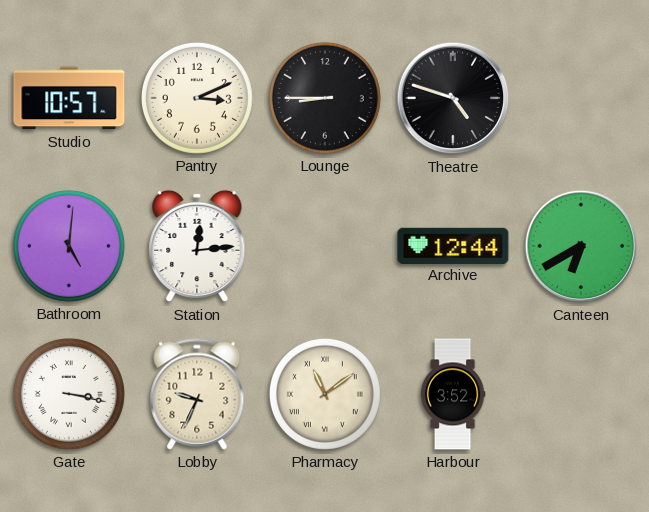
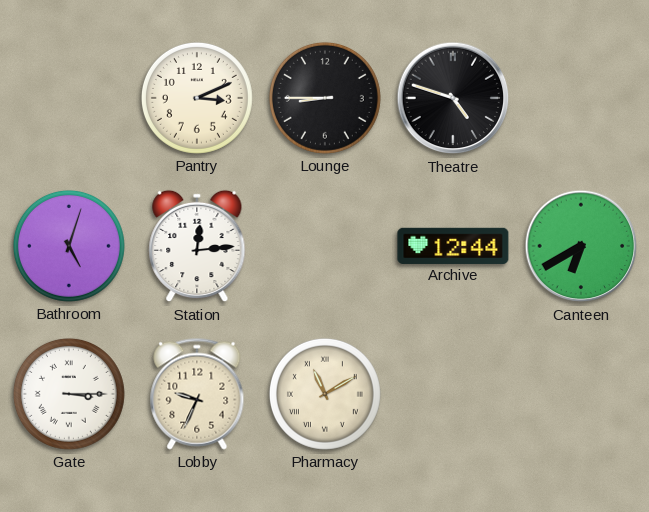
Studio: 10:57 -> none
Bathroom: 5:01 -> 5:03
Gate: 3:17 -> 3:15
Pharmacy: 11:09 -> 11:10
Harbour: 3:52 -> none
